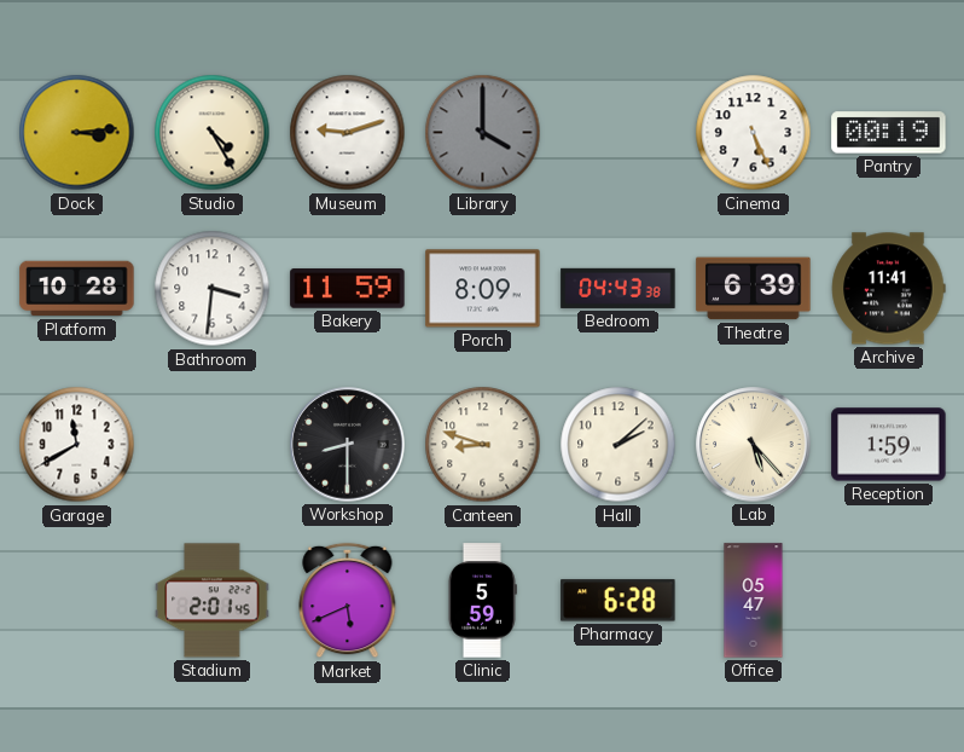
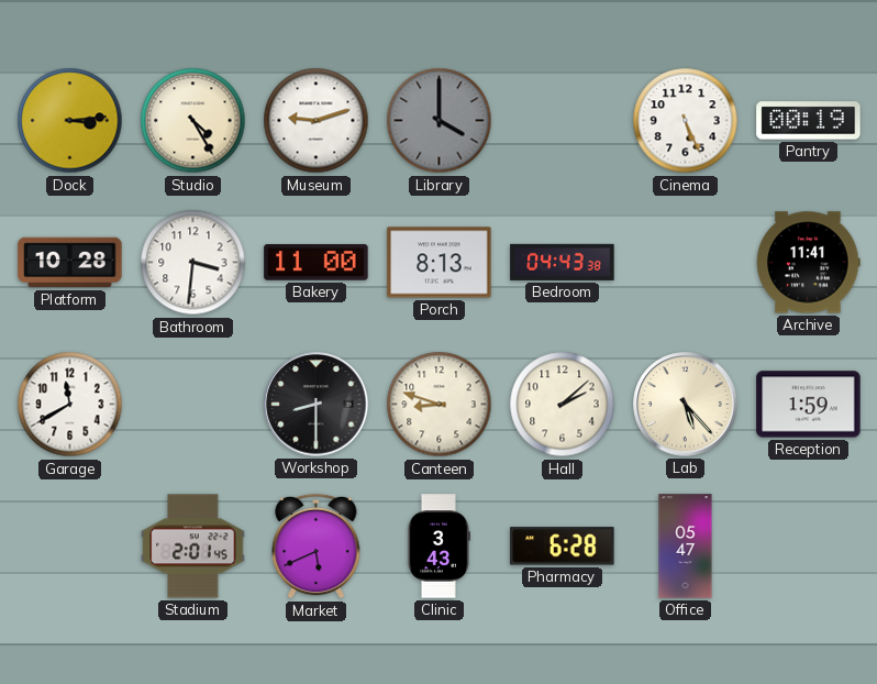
Bakery: 11:59 -> 11:00
Porch: 8:09 -> 8:13
Theatre: 6:39 -> none
Clinic: 5:59 -> 3:43
